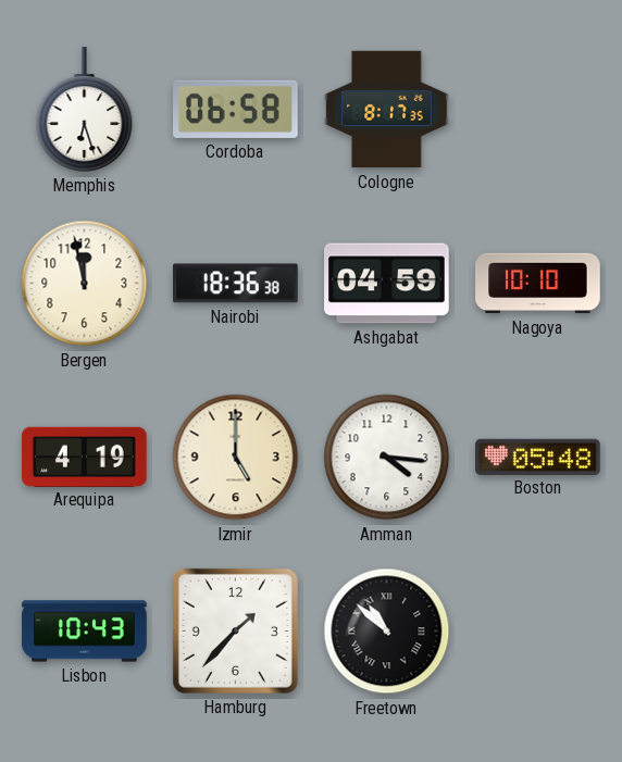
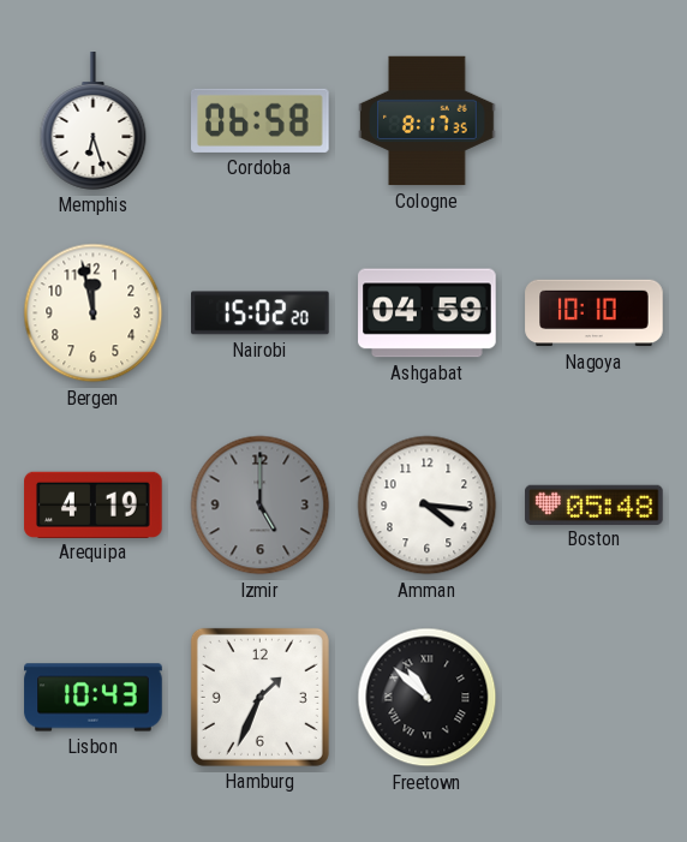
Nairobi: 18:36 -> 15:02
Izmir dial: cream -> grey
Hamburg: 1:37 -> 1:34
